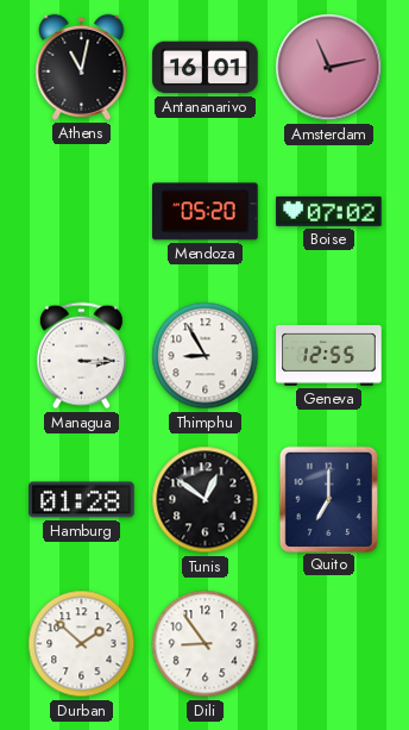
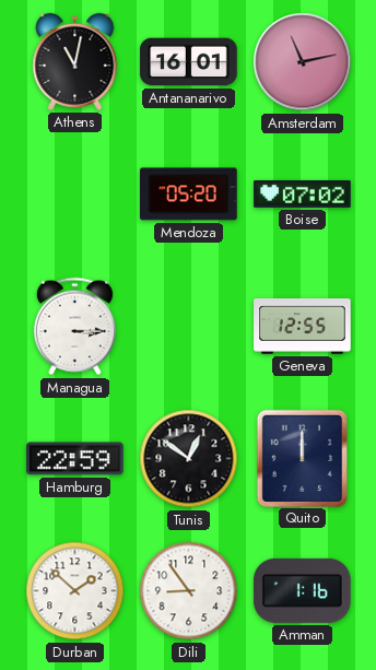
Thimphu: 8:55 -> none
Hamburg: 01:28 -> 22:59
Quito: 7:00 -> 12:00
Amman: none -> 1:16
